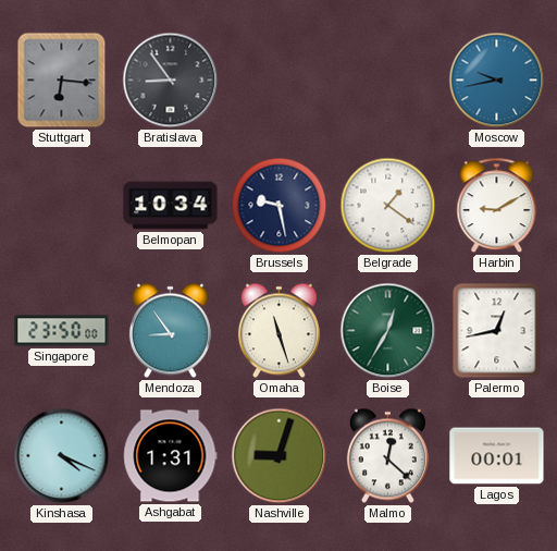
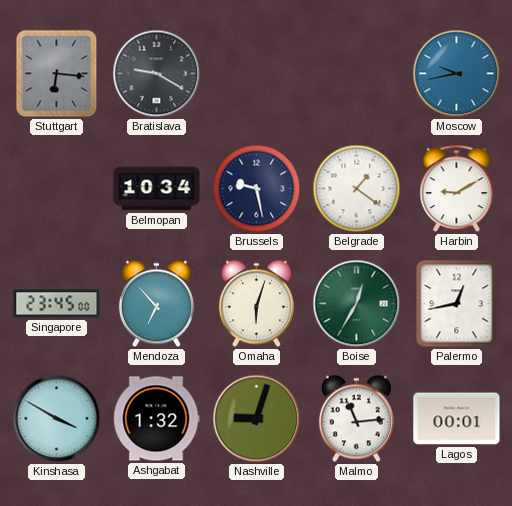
Bratislava: 8:54 -> 9:20
Singapore: 23:50 -> 23:45
Mendoza: 8:54 -> 6:53
Omaha: 11:27 -> 6:03
Kinshasa: 4:19 -> 3:50
Ashgabat: 1:31 -> 1:32
Malmo: 12:22 -> 11:14
